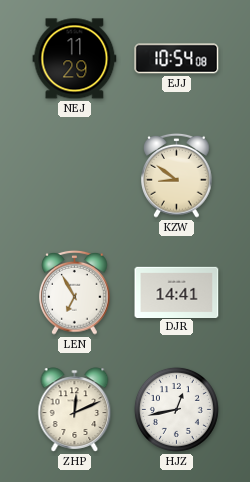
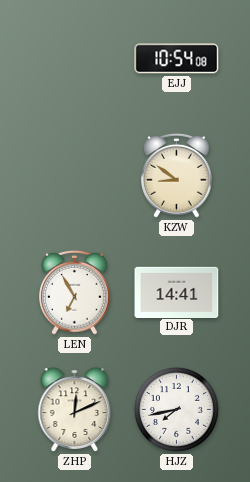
NEJ: 11:29 -> none
HJZ: 12:43 -> 7:43
